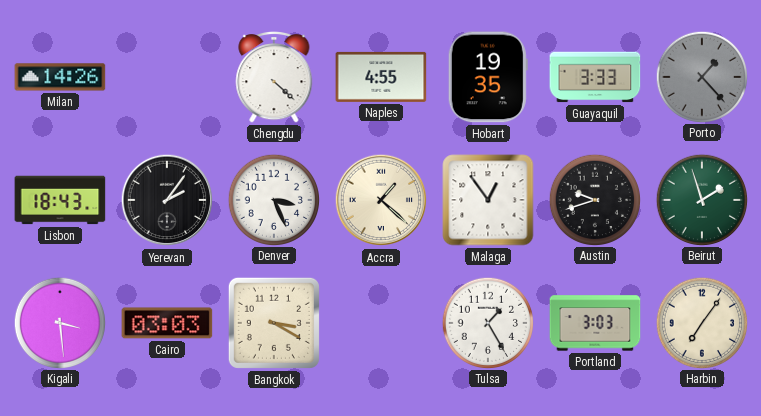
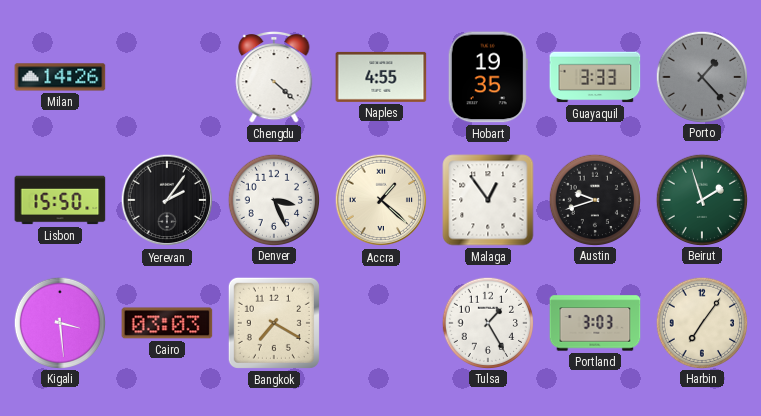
Lisbon: 18:43 -> 15:50
Bangkok: 3:20 -> 7:20
